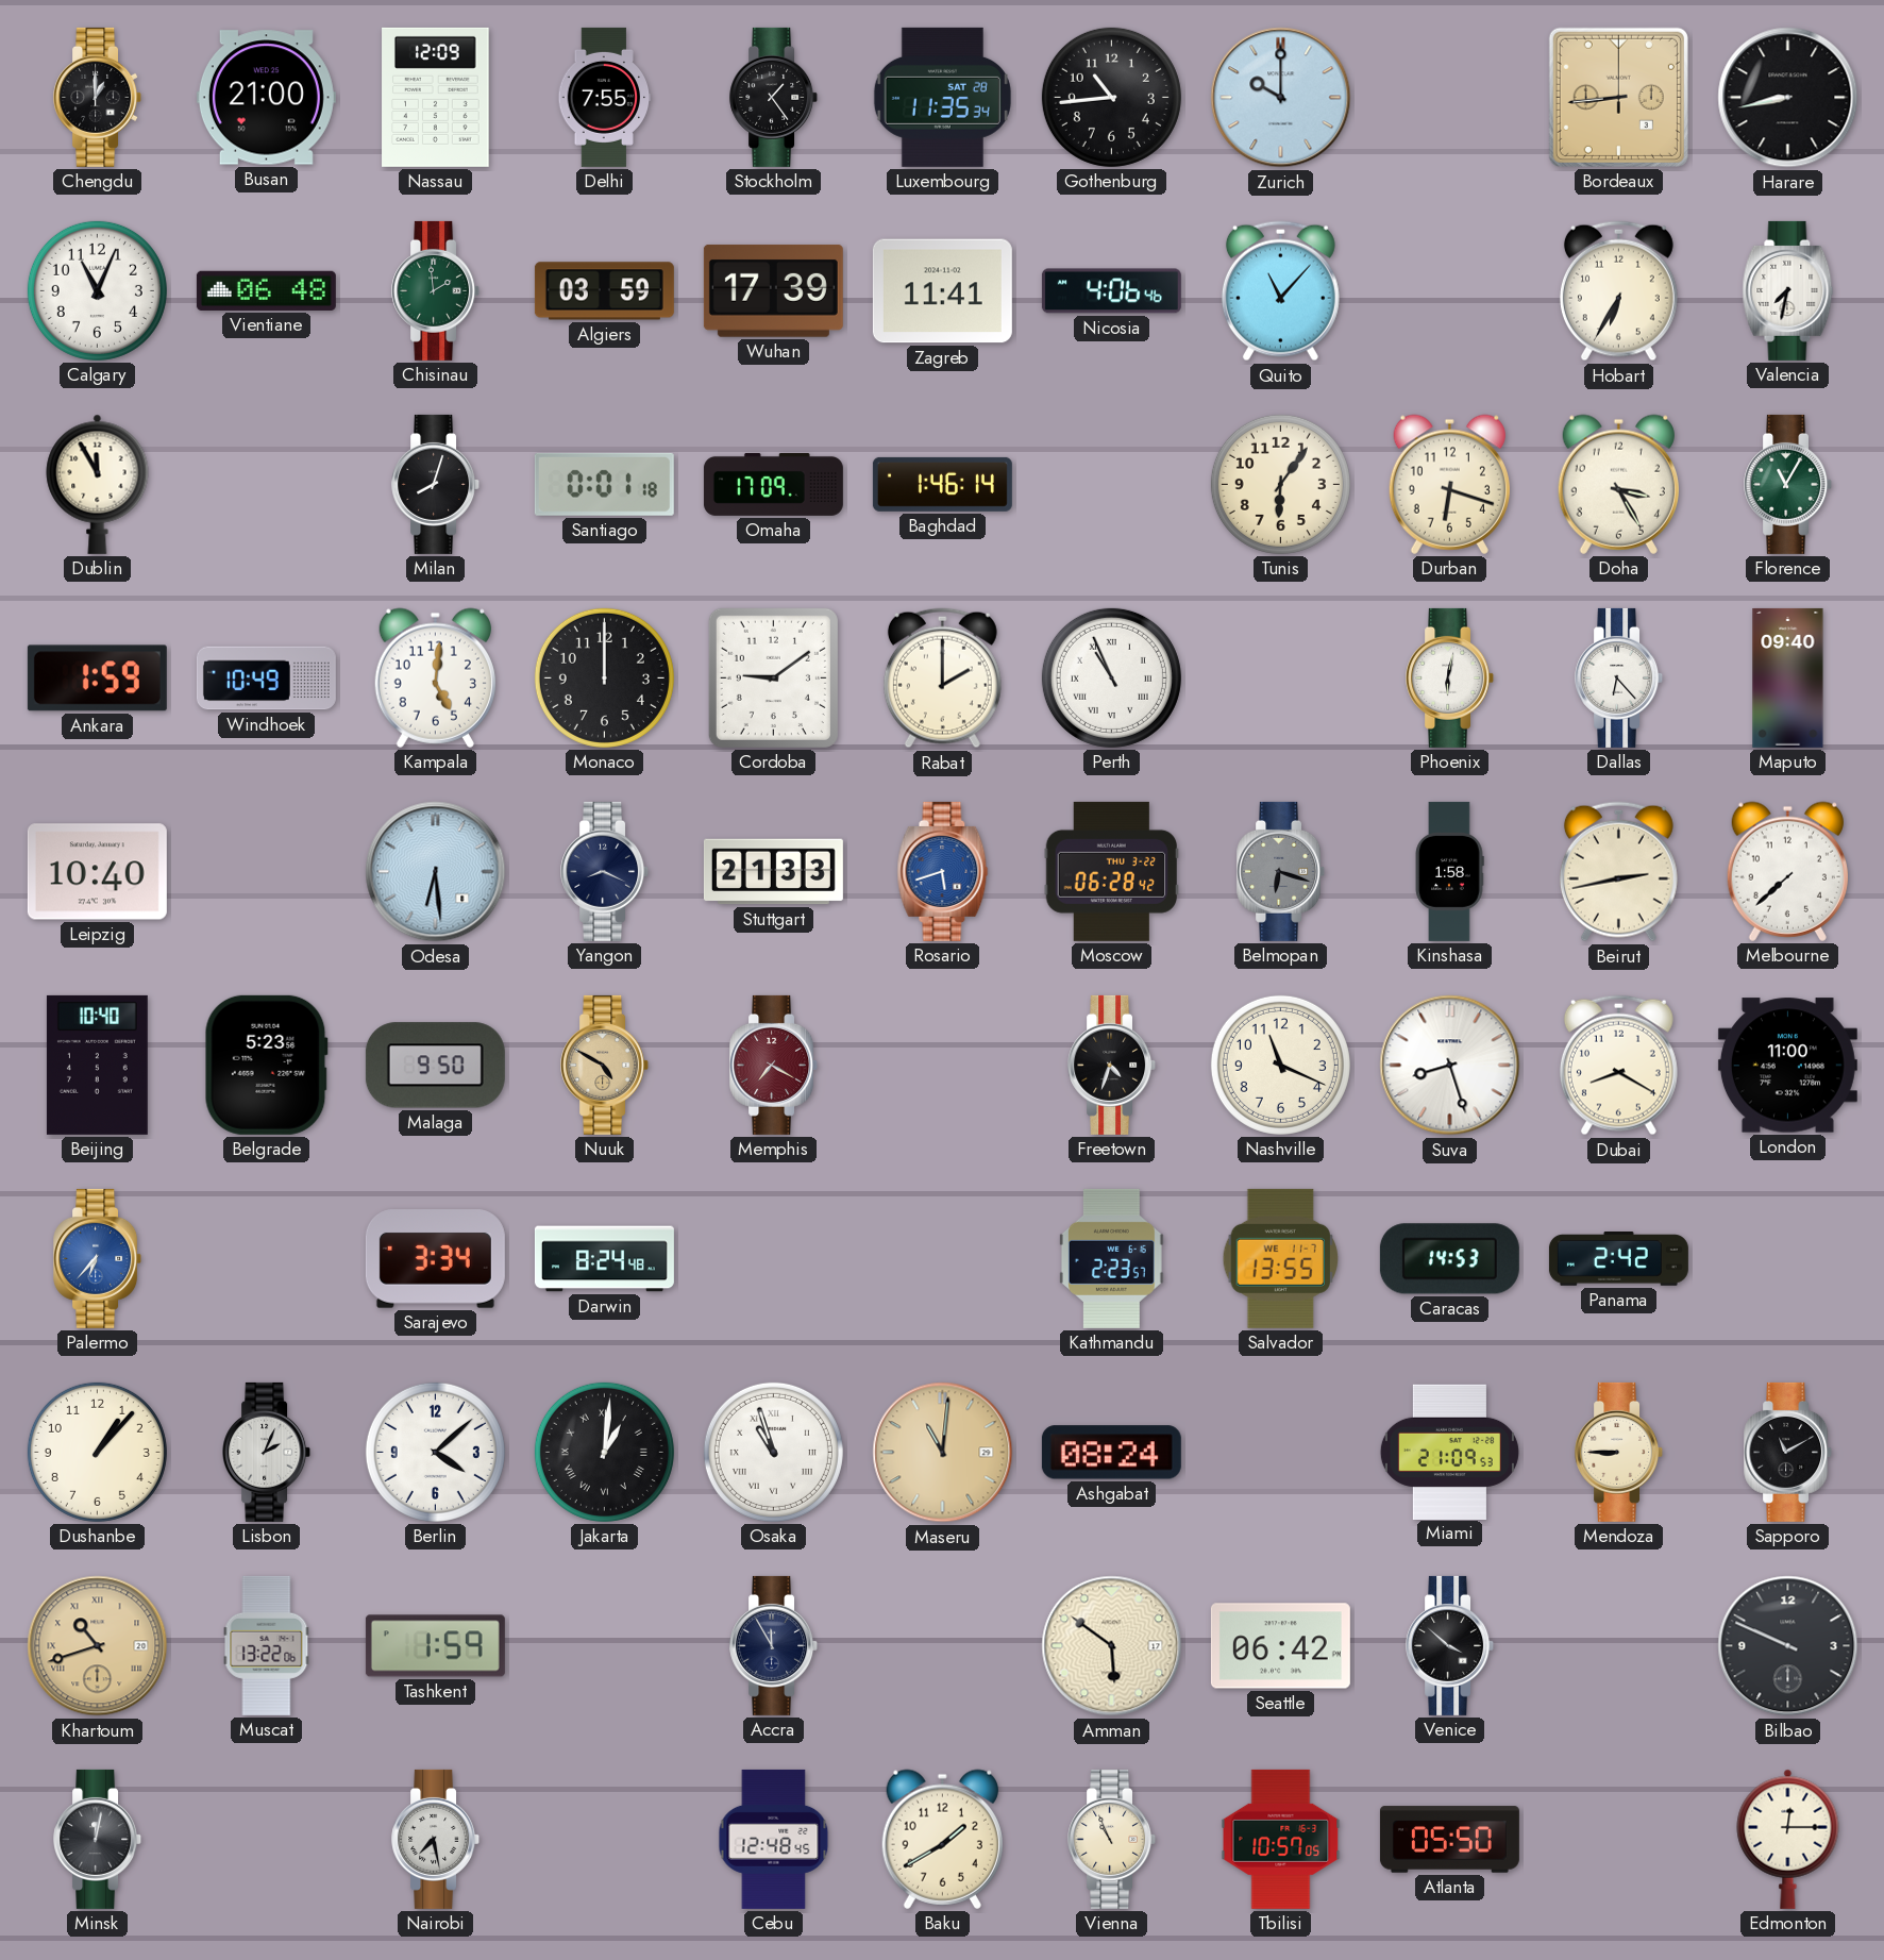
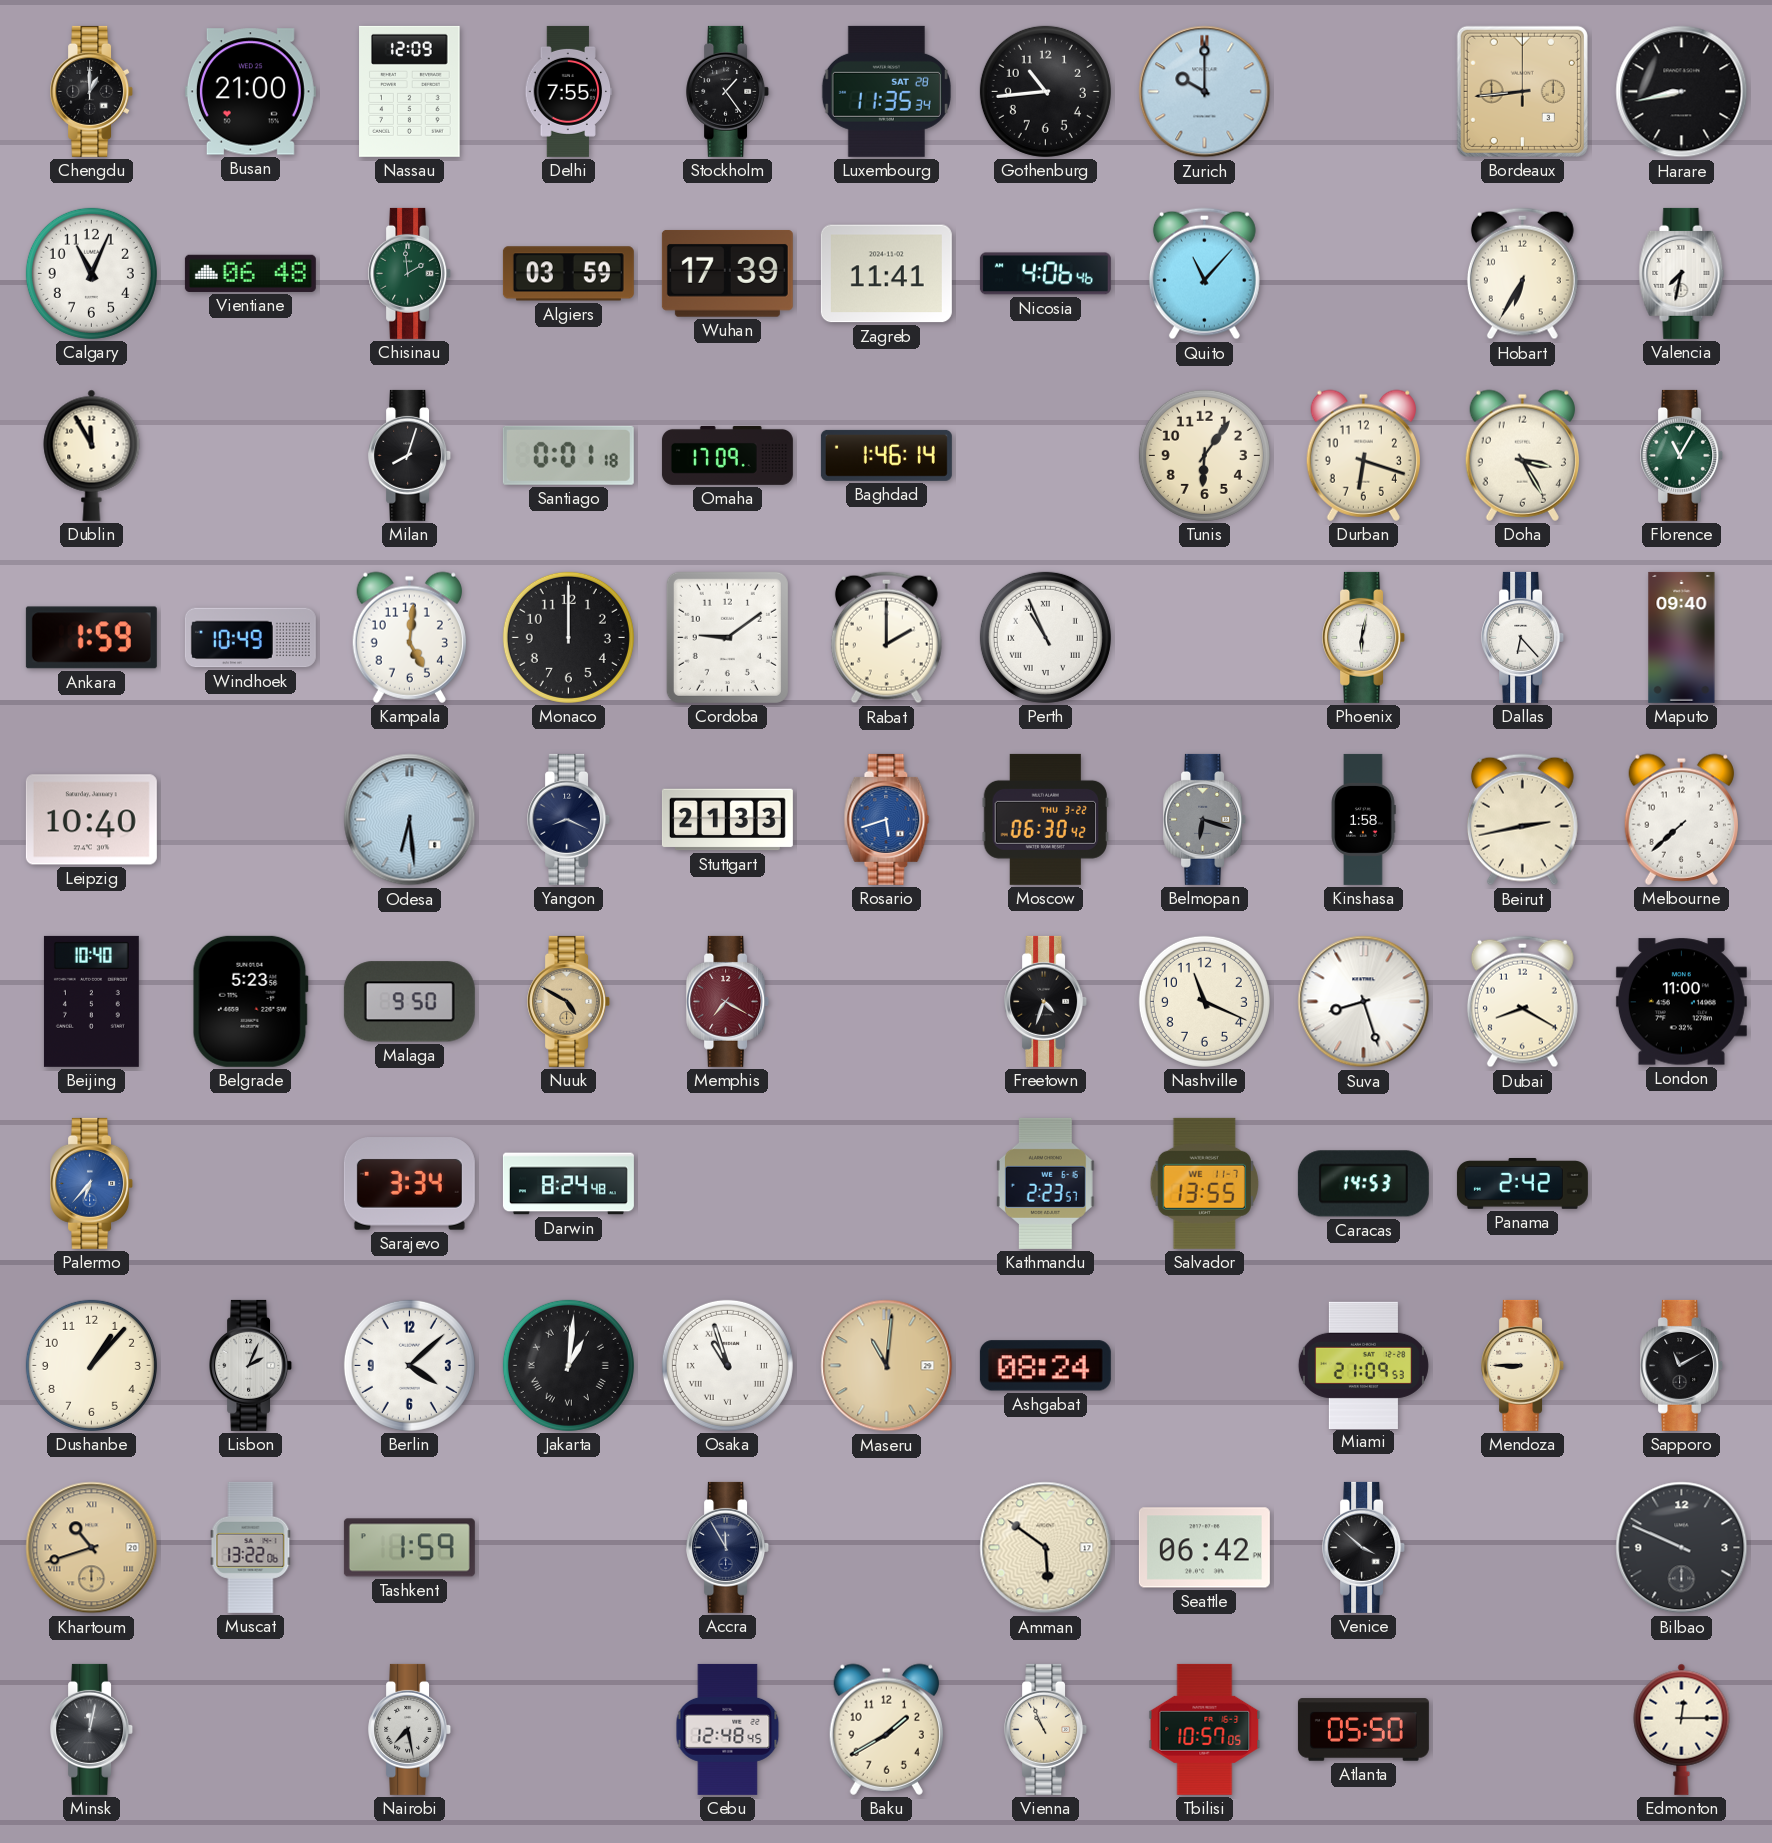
Moscow: 06:28 -> 06:30
